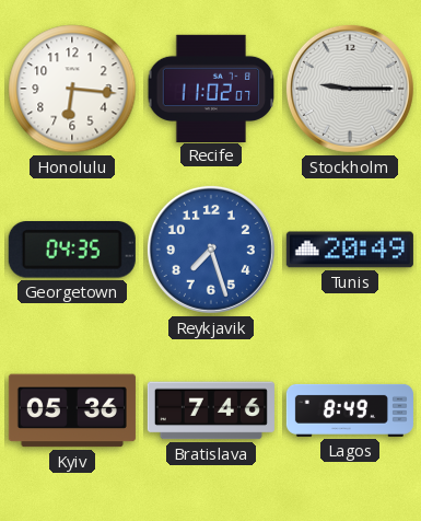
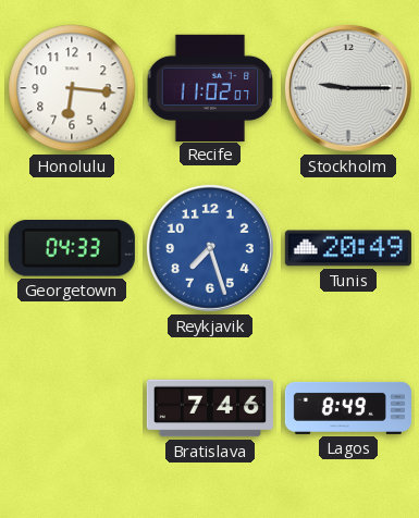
Georgetown: 04:35 -> 04:33
Kyiv: 05:36 -> none
